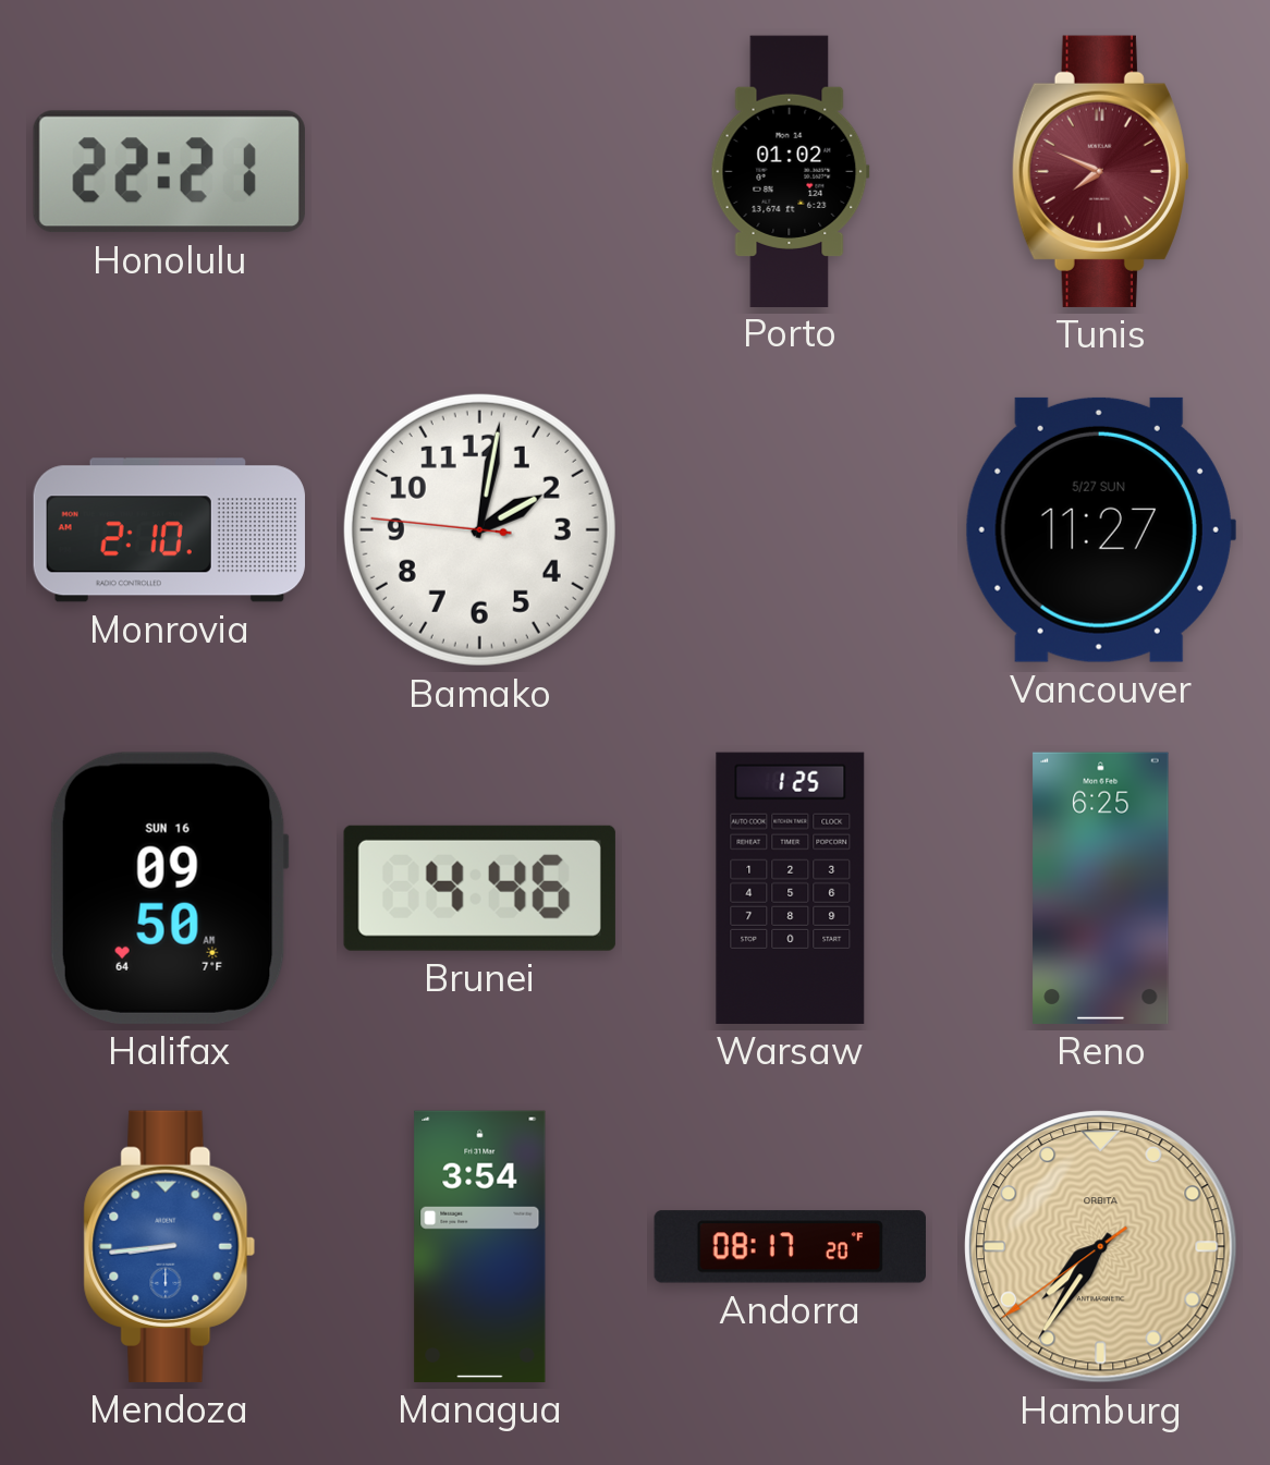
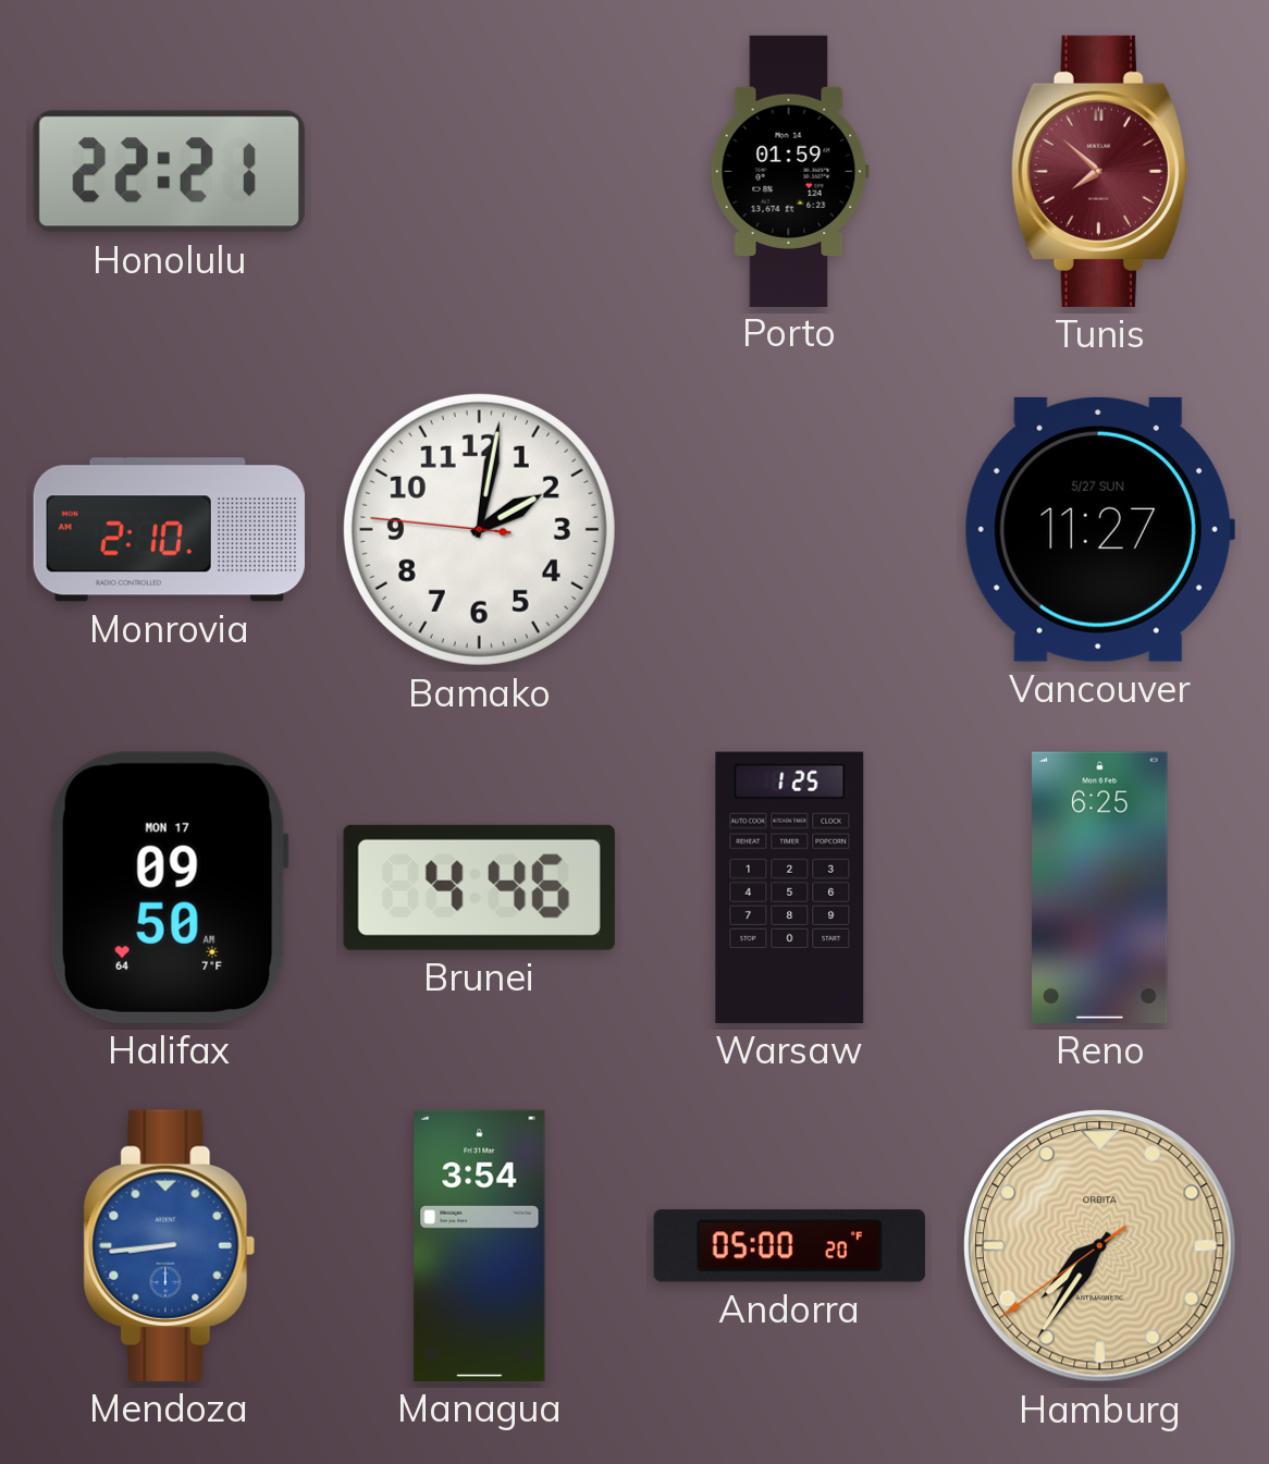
Porto: 01:02 -> 01:59
Tunis: 7:49 -> 7:52
Halifax date: SUN 16 -> MON 17
Andorra: 08:17 -> 05:00
